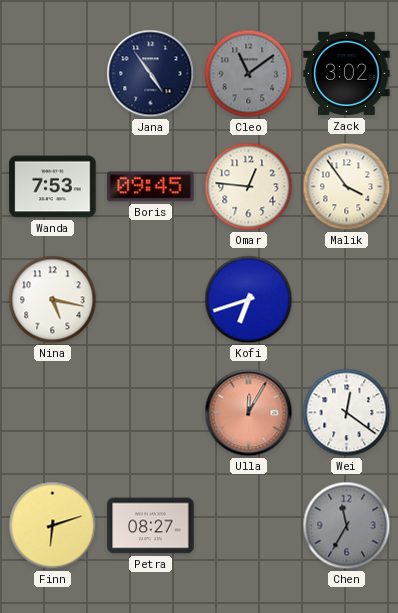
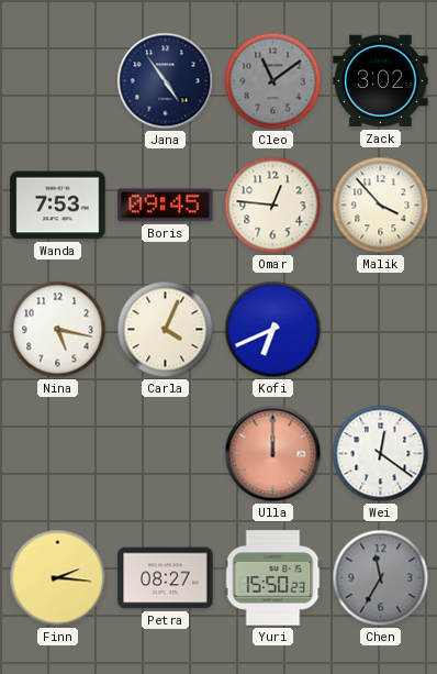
Malik: 3:54 -> 3:53
Carla: none -> 4:04
Kofi: 6:42 -> 6:41
Ulla: 12:05 -> 12:00
Finn: 6:12 -> 2:16
Yuri: none -> 15:50
